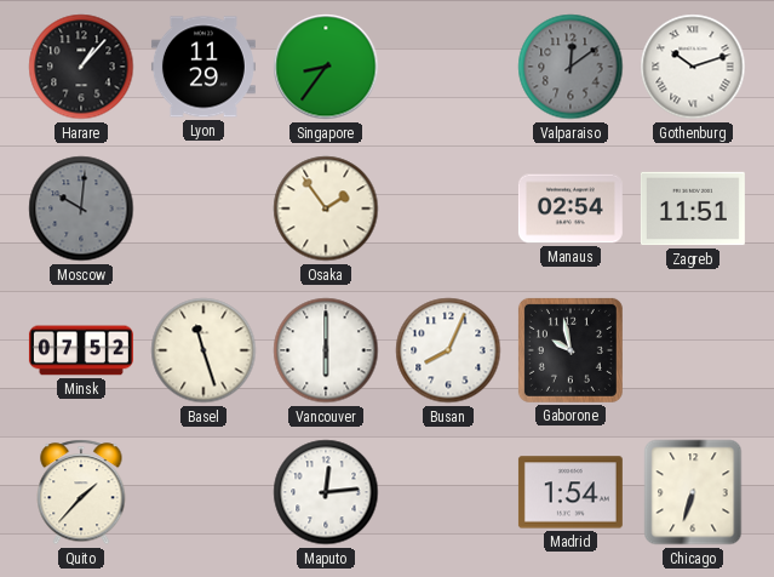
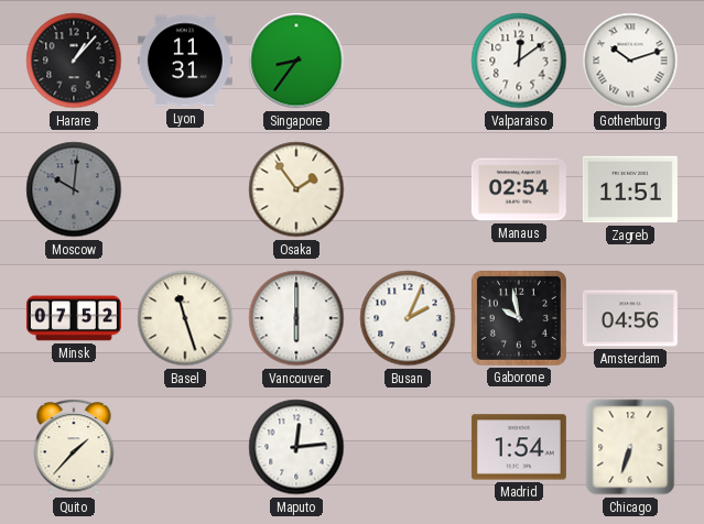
Lyon: 11:29 -> 11:31
Valparaiso dial: grey -> white
Busan: 8:04 -> 2:04
Amsterdam: none -> 04:56
